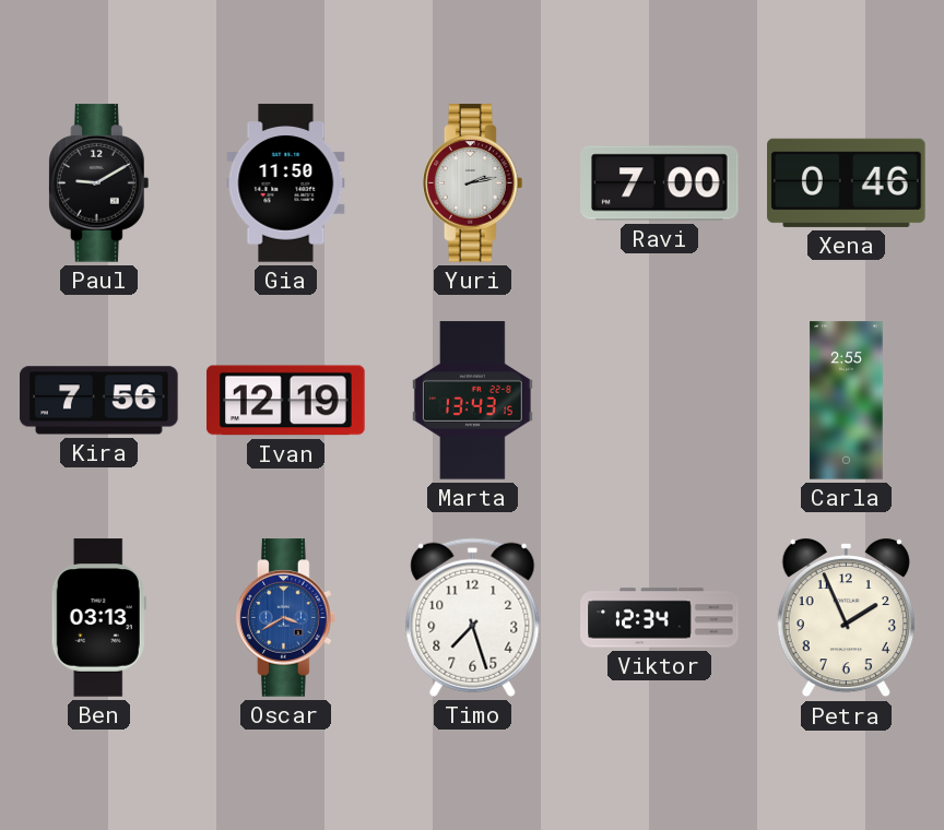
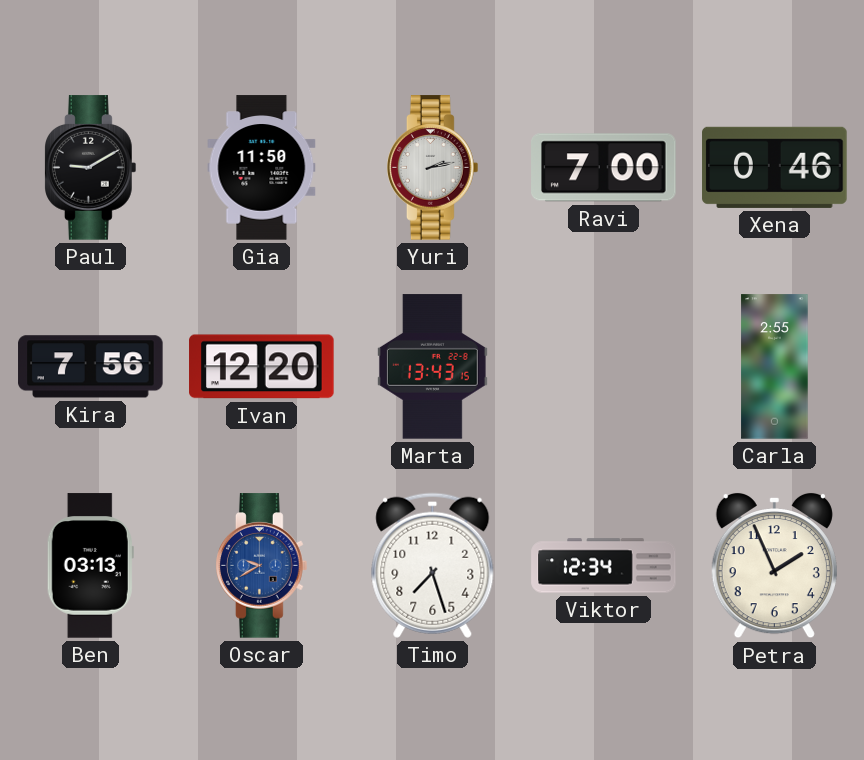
Ivan: 12:19 -> 12:20
Oscar: 3:40 -> 9:40
